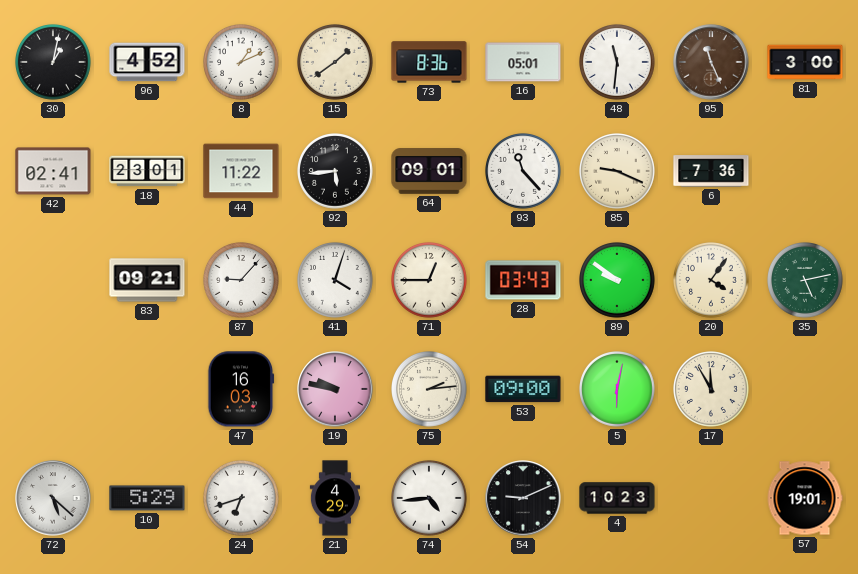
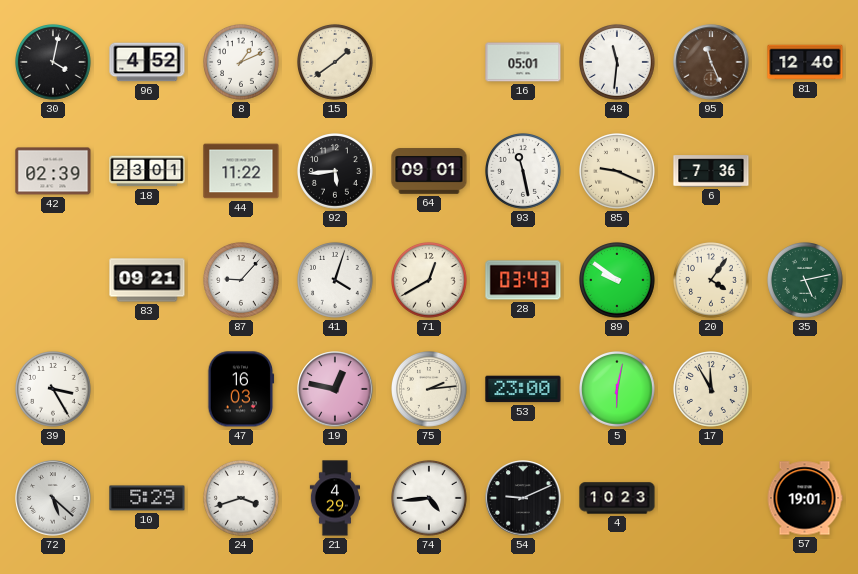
30: 1:02 -> 4:02
73: 8:36 -> none
81: 3:00 -> 12:40
42: 02:41 -> 02:39
93: 11:23 -> 11:28
71: 12:45 -> 12:40
39: none -> 3:25
19: 9:47 -> 12:47
53: 09:00 -> 23:00
24: 6:42 -> 3:42
